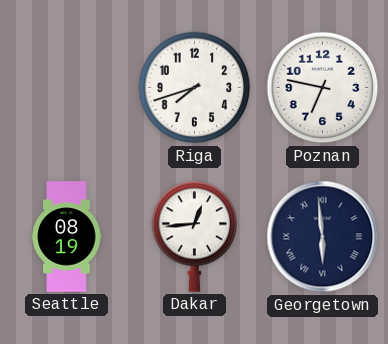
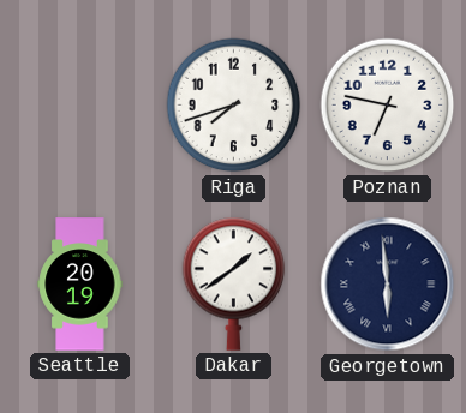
Seattle: 08:19 -> 20:19
Dakar: 12:44 -> 1:39
